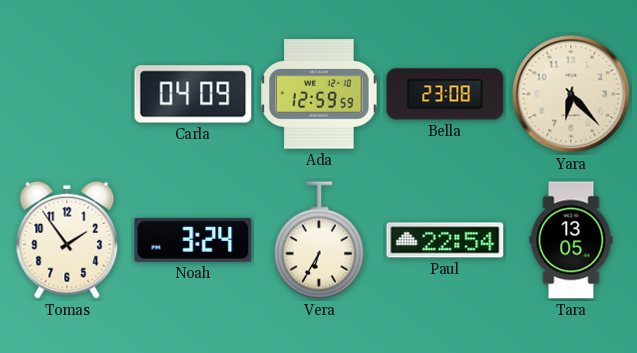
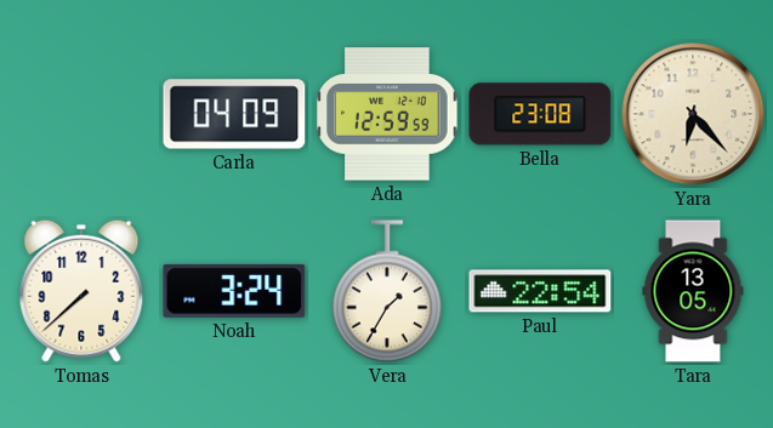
Tomas: 1:54 -> 7:38
Vera: 6:35 -> 1:35
